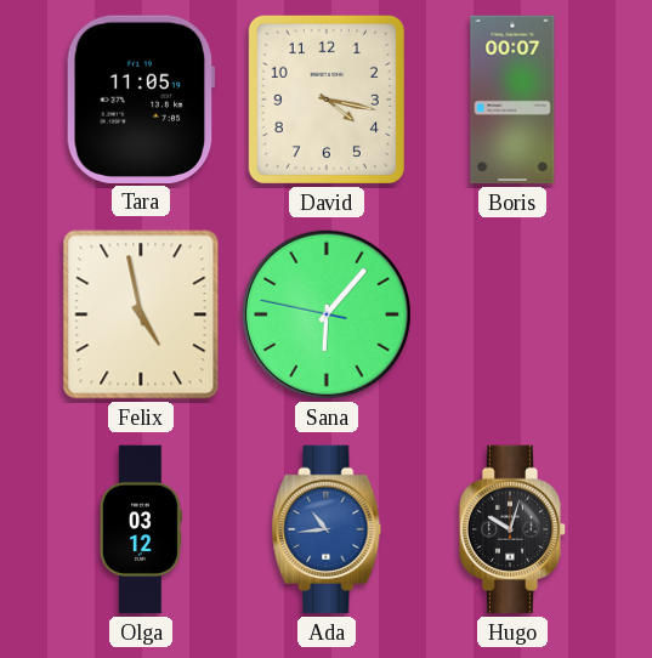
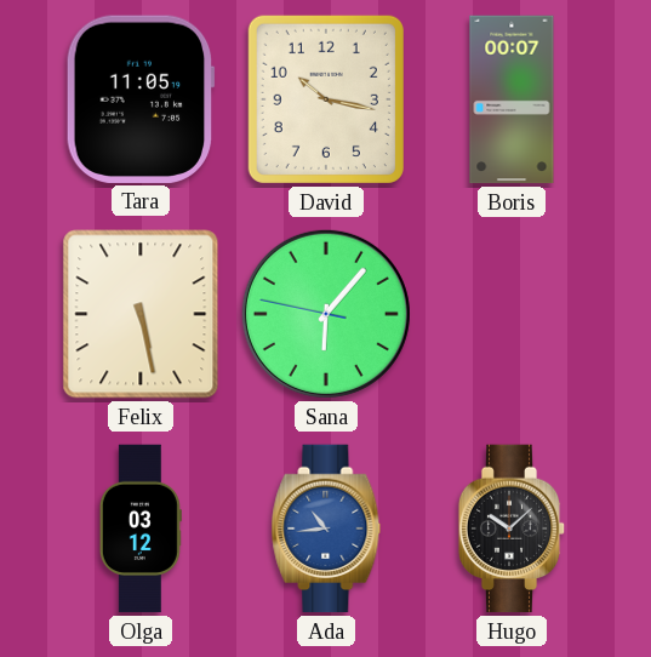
David: 4:17 -> 10:17
Felix: 4:58 -> 5:28
Hugo: 10:03 -> 10:08
